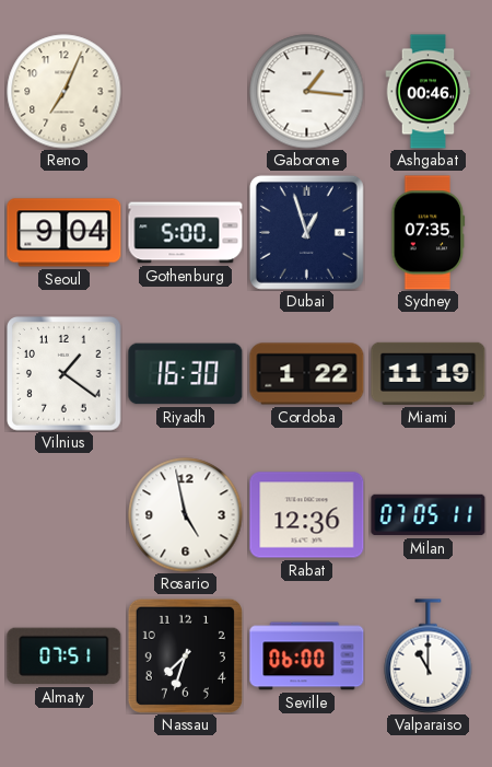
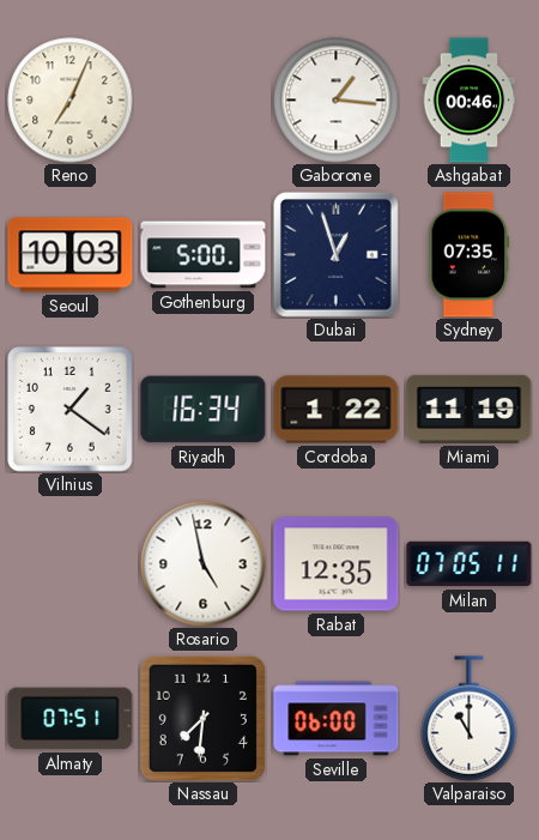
Seoul: 9:04 -> 10:03
Riyadh: 16:30 -> 16:34
Rabat: 12:36 -> 12:35
Nassau: 7:33 -> 7:31
